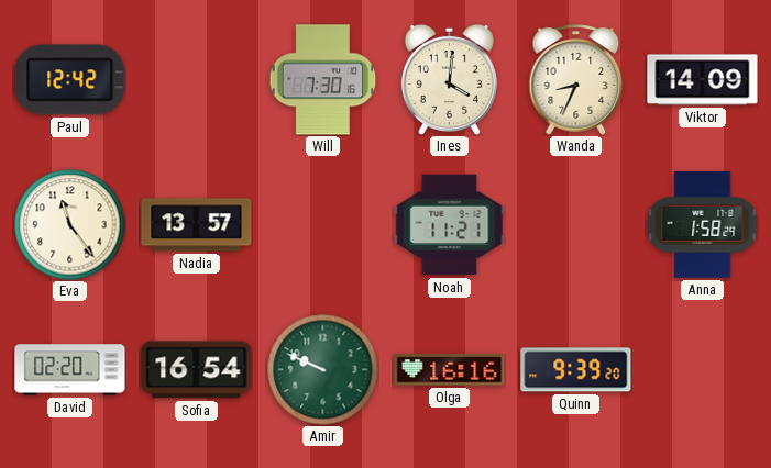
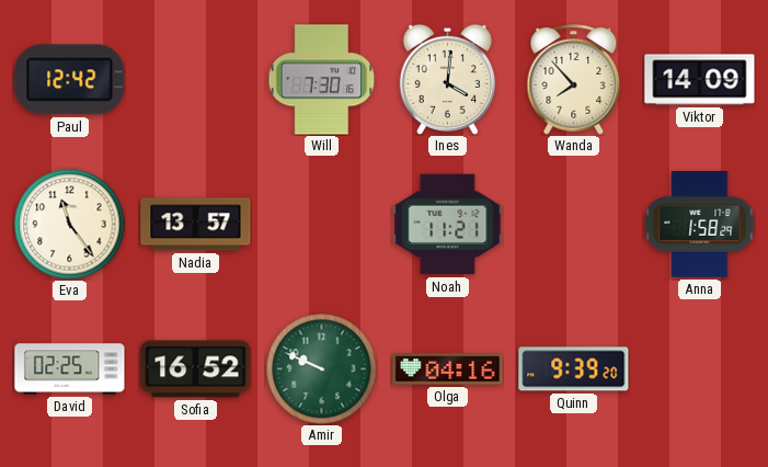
Wanda: 8:34 -> 7:53
David: 02:20 -> 02:25
Sofia: 16:54 -> 16:52
Olga: 16:16 -> 04:16
